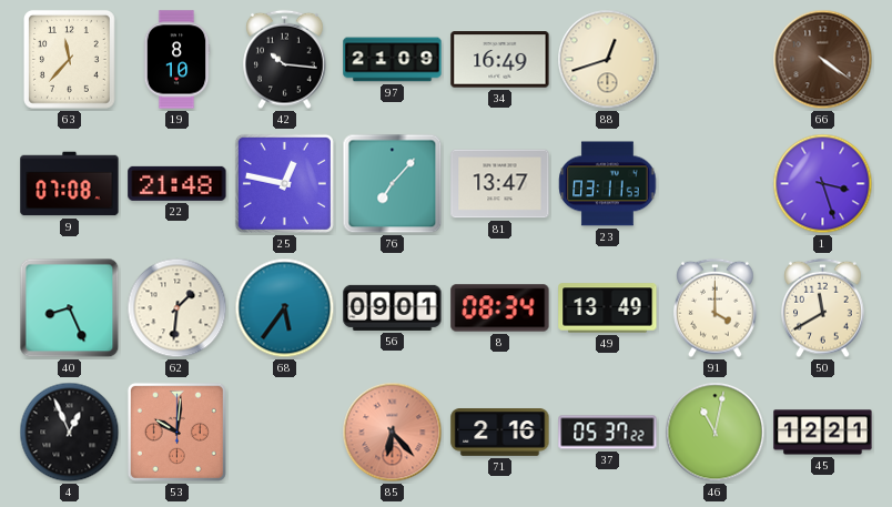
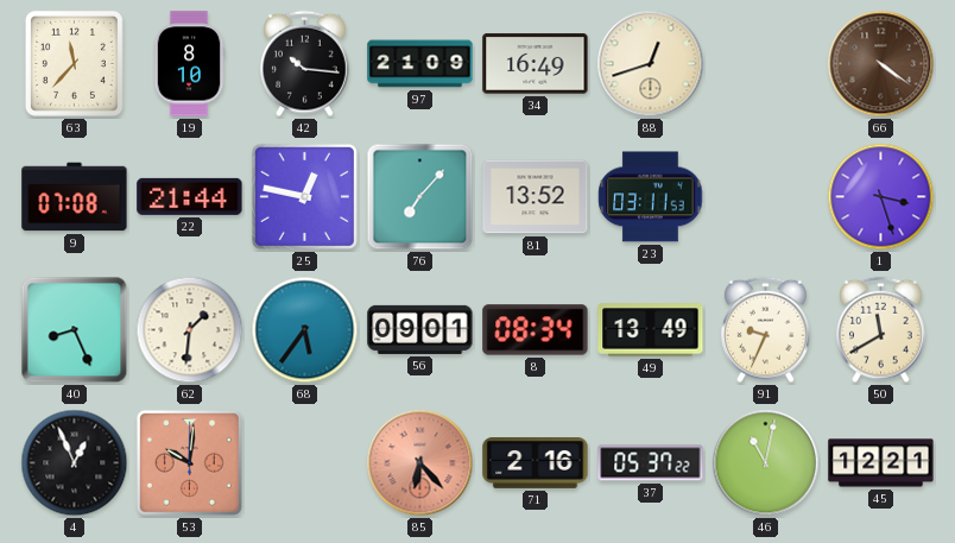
22: 21:48 -> 21:44
81: 13:47 -> 13:52
91: 4:00 -> 9:34
